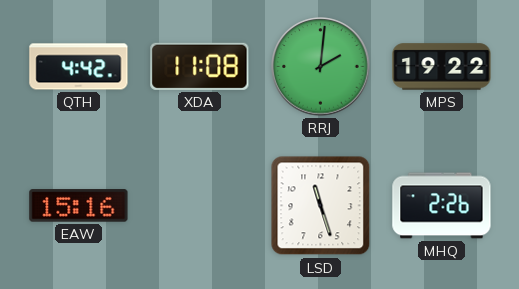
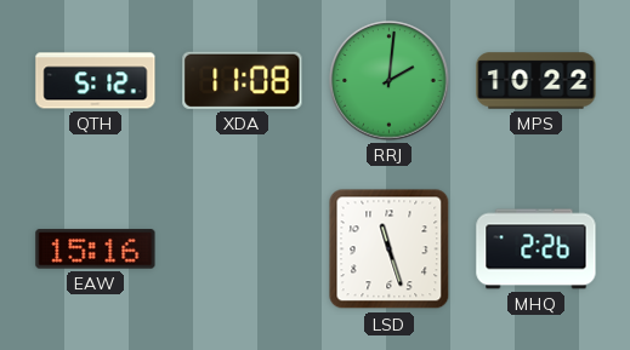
QTH: 4:42 -> 5:12
MPS: 19:22 -> 10:22
